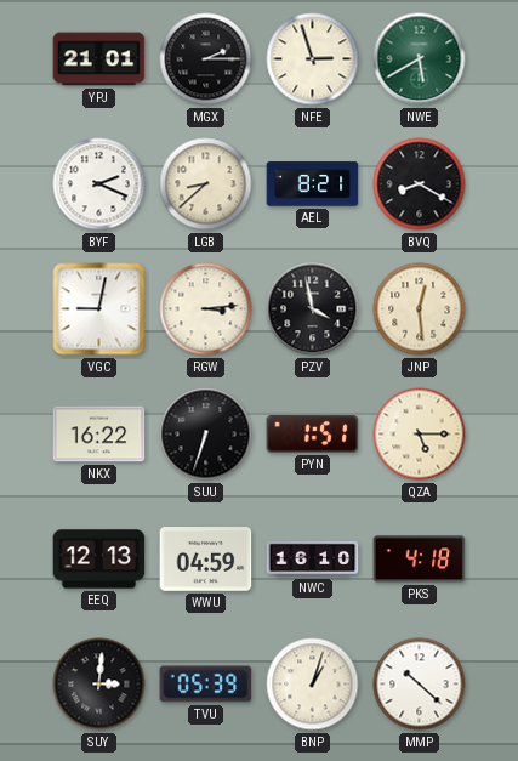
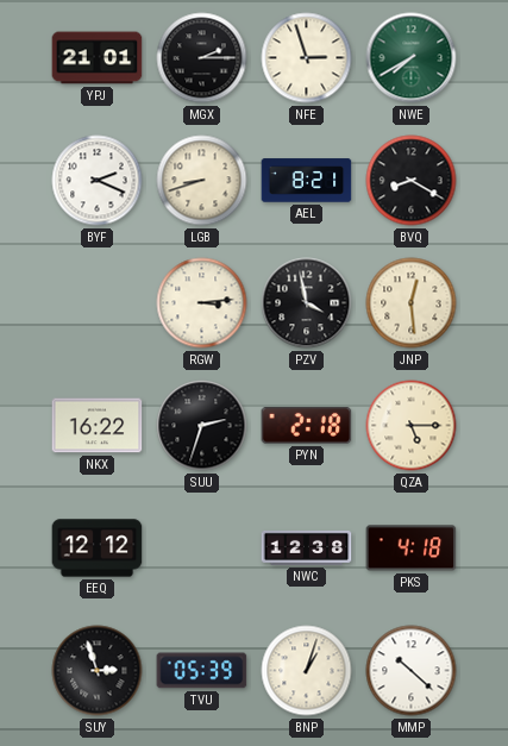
NWE: 5:40 -> 7:40
LGB: 8:38 -> 8:42
VGC: 9:02 -> none
SUU: 6:33 -> 2:33
PYN: 1:51 -> 2:18
EEQ: 12:13 -> 12:12
WWU: 04:59 -> none
NWC: 16:10 -> 12:38
SUY: 3:01 -> 2:57
